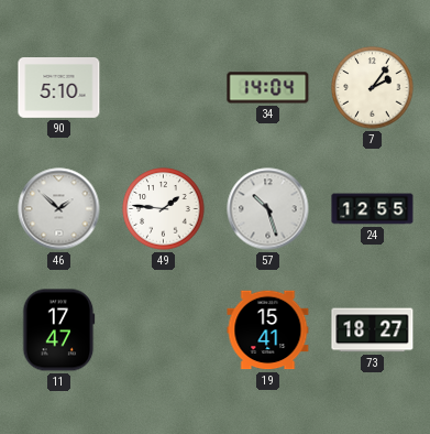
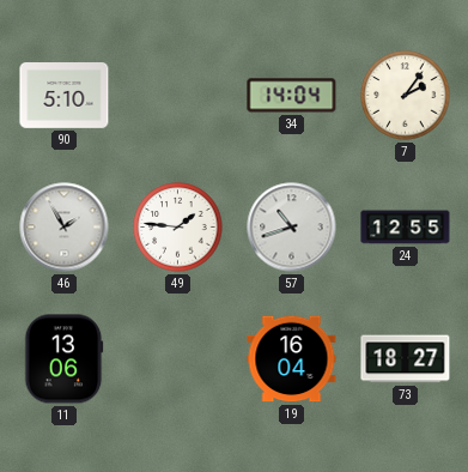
46: 1:52 -> 1:55
57: 10:27 -> 10:42
11: 17:47 -> 13:06
19: 15:41 -> 16:04
